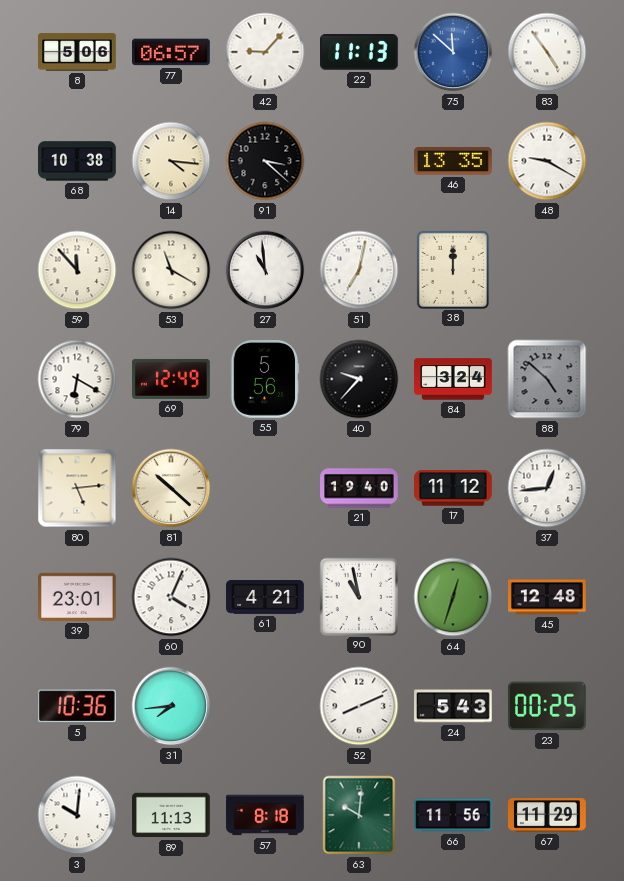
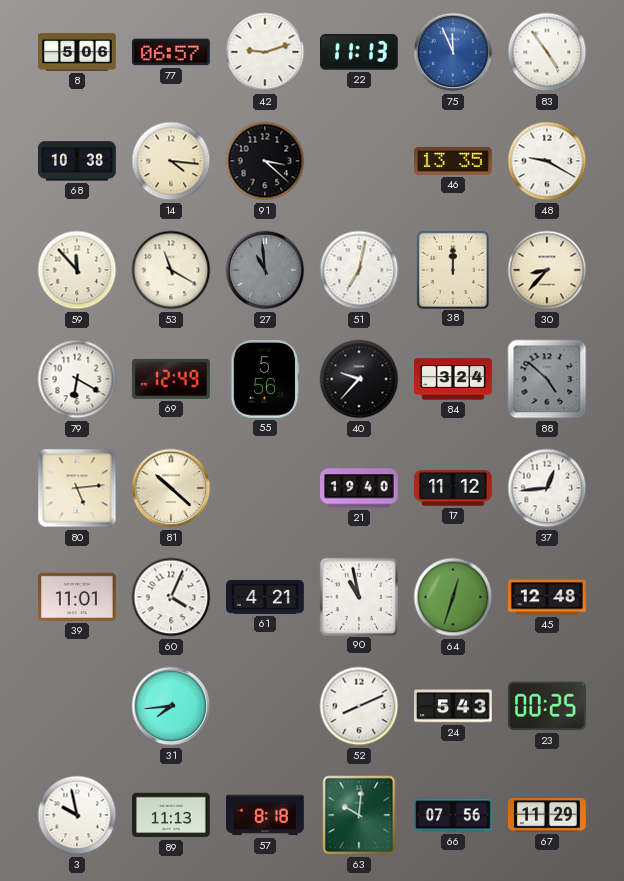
42: 9:07 -> 9:12
75: 11:52 -> 11:56
27 dial: white -> grey
30: none -> 8:37
39: 23:01 -> 11:01
5: 10:36 -> none
3: 10:01 -> 9:58
66: 11:56 -> 07:56
